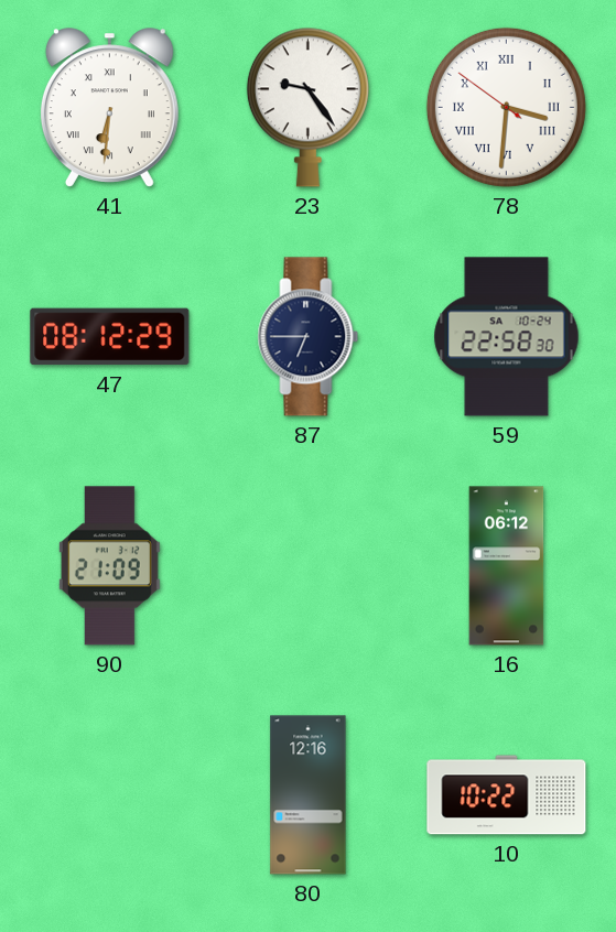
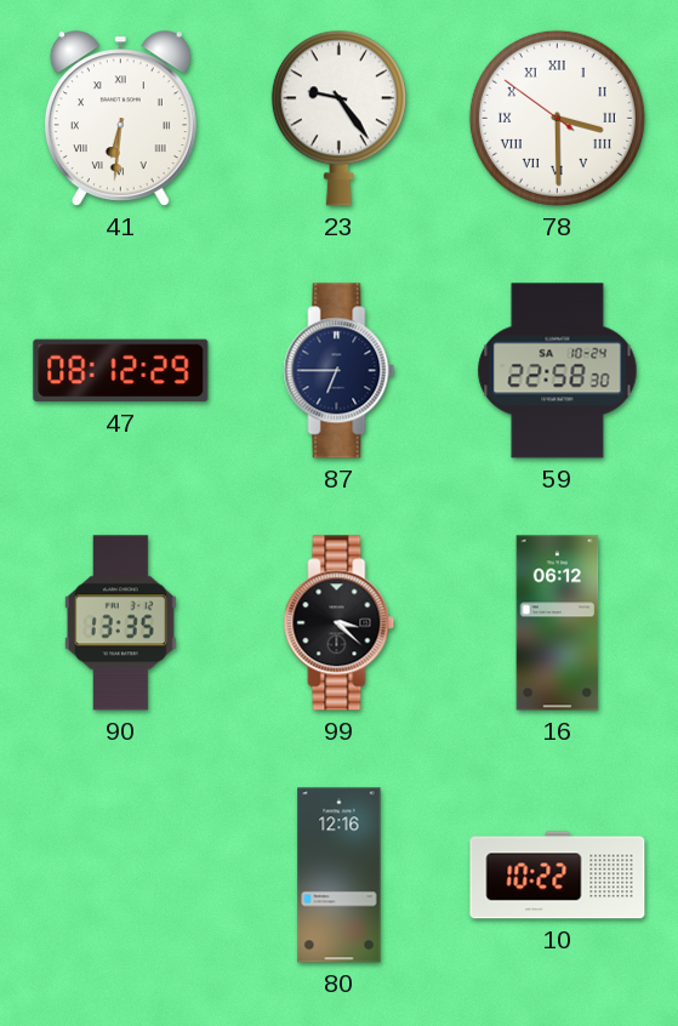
78: 3:30 -> 3:29
90: 21:09 -> 13:35
99: none -> 3:22
